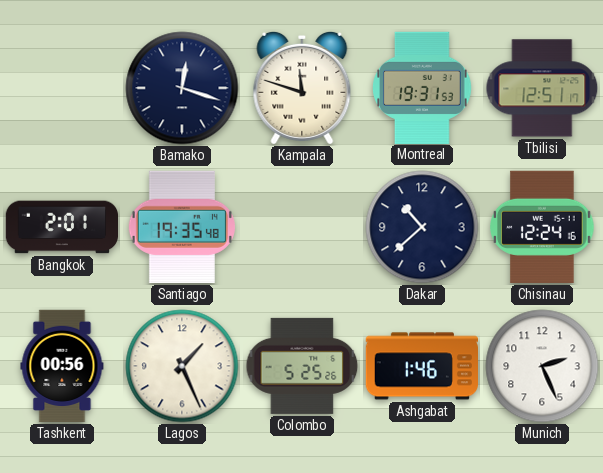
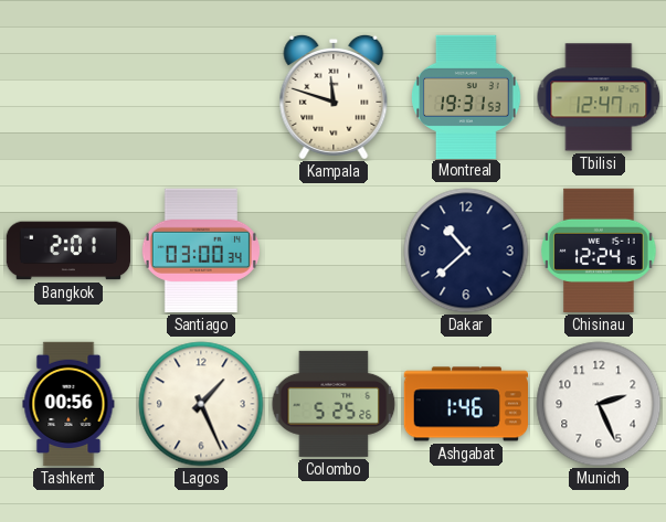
Bamako: 12:18 -> none
Tbilisi: 12:51 -> 12:47
Santiago: 19:35 -> 03:00
